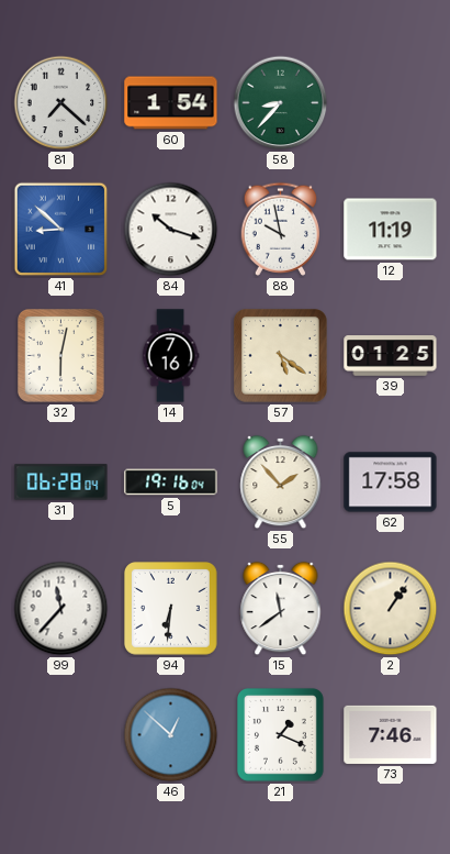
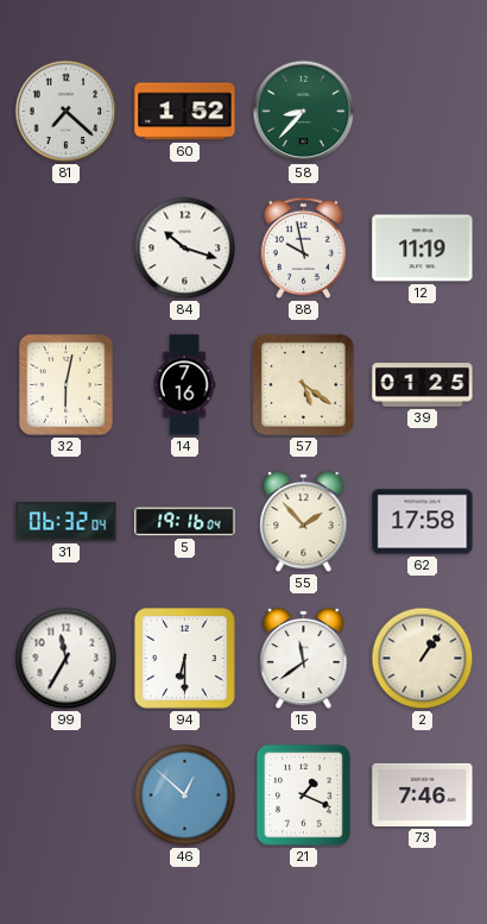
60: 1:54 -> 1:52
41: 8:52 -> none
31: 06:28 -> 06:32
99: 11:37 -> 11:35
94: 6:31 -> 6:30
